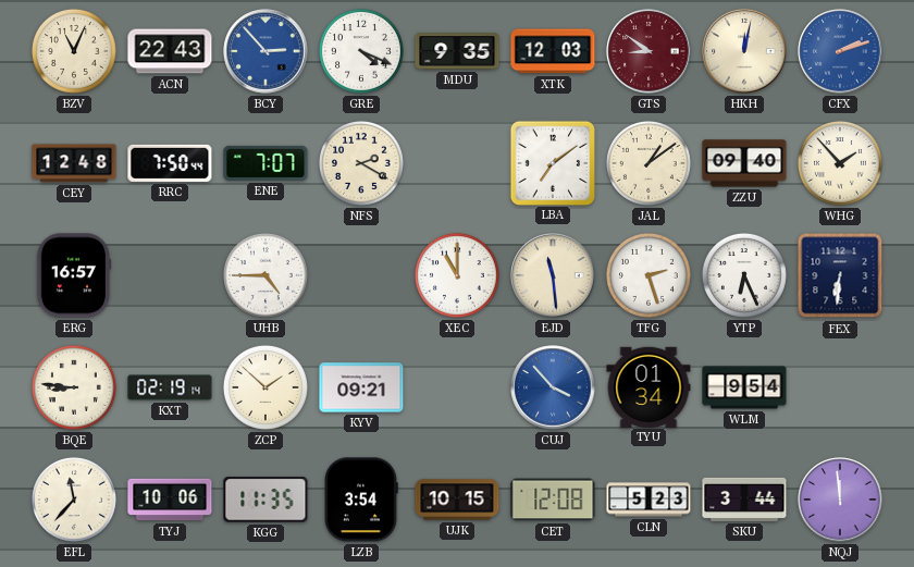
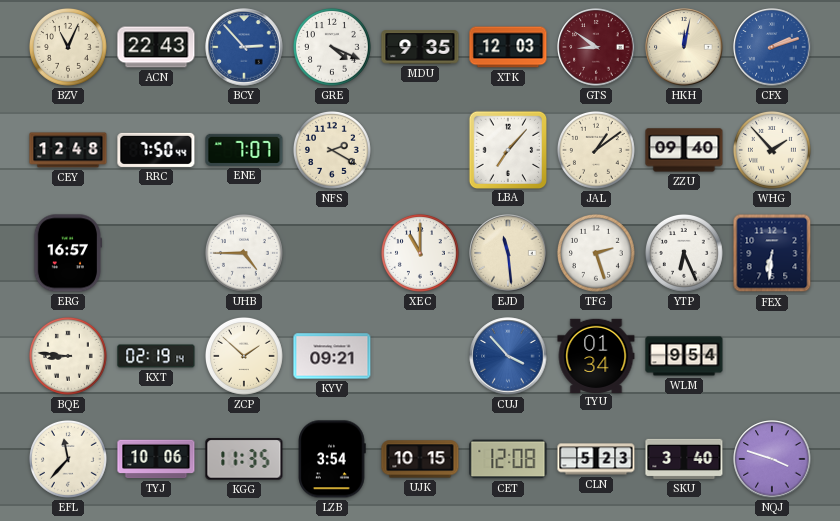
LBA: 7:09 -> 7:07
SKU: 3:44 -> 3:40
NQJ: 11:59 -> 3:48
